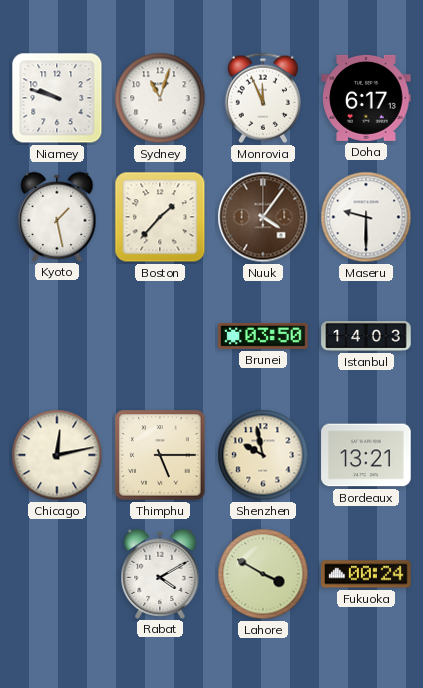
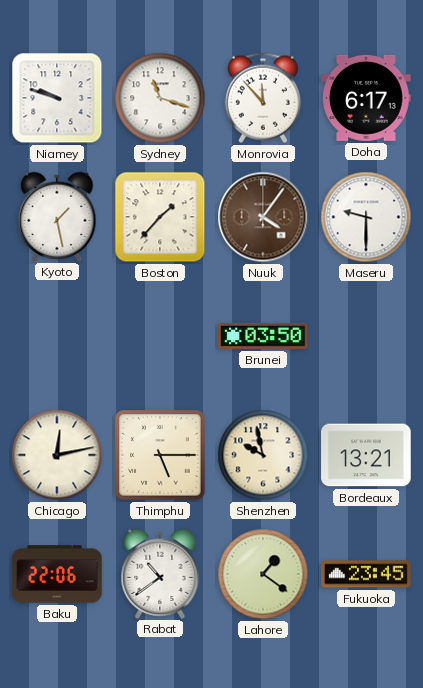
Sydney: 11:03 -> 11:18
Monrovia: 11:56 -> 11:53
Istanbul: 14:03 -> none
Baku: none -> 22:06
Rabat: 4:10 -> 10:39
Lahore: 3:50 -> 1:21
Fukuoka: 00:24 -> 23:45
